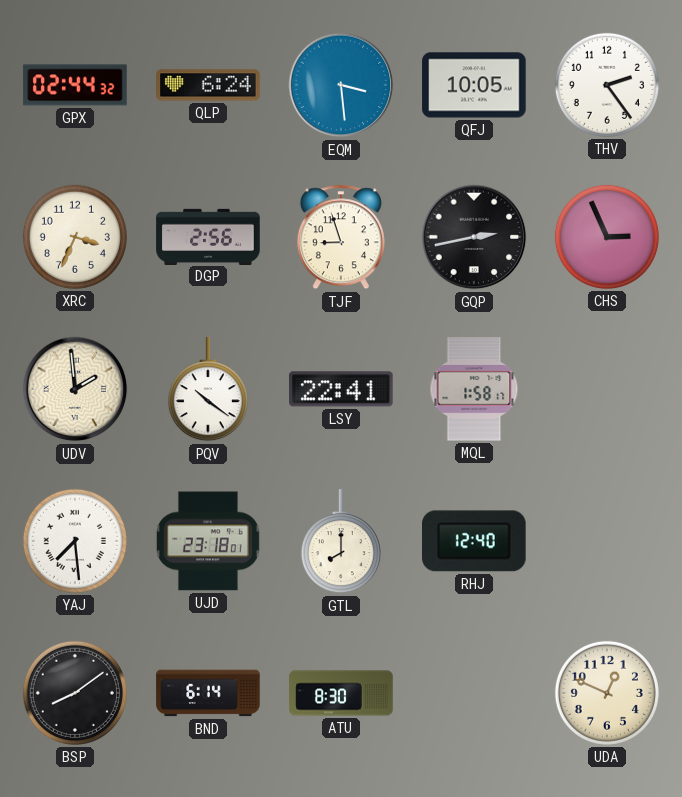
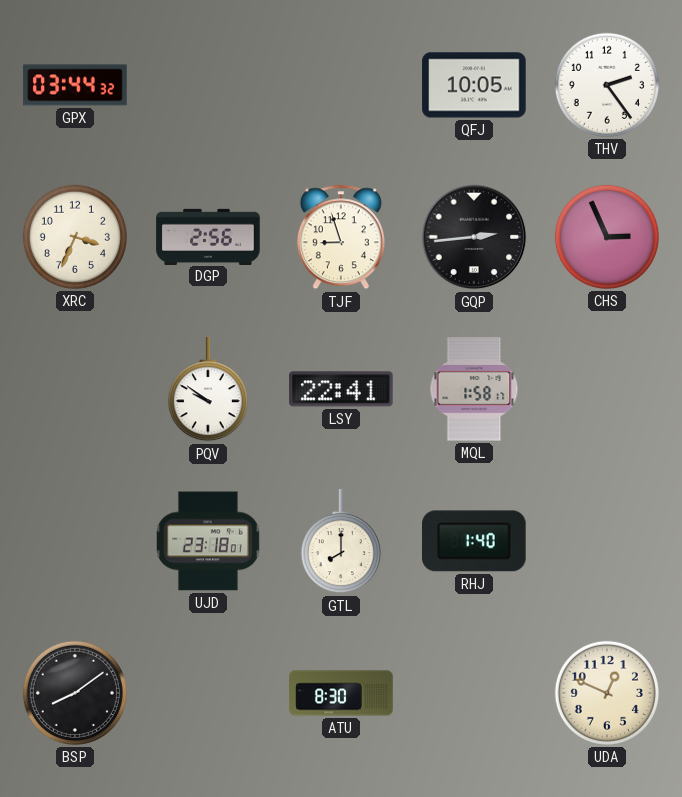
GPX: 02:44 -> 03:44
QLP: 6:24 -> none
EQM: 3:29 -> none
GQP: 2:43 -> 2:44
UDV: 1:59 -> none
PQV: 10:21 -> 9:51
YAJ: 7:29 -> none
RHJ: 12:40 -> 1:40
BND: 6:14 -> none
